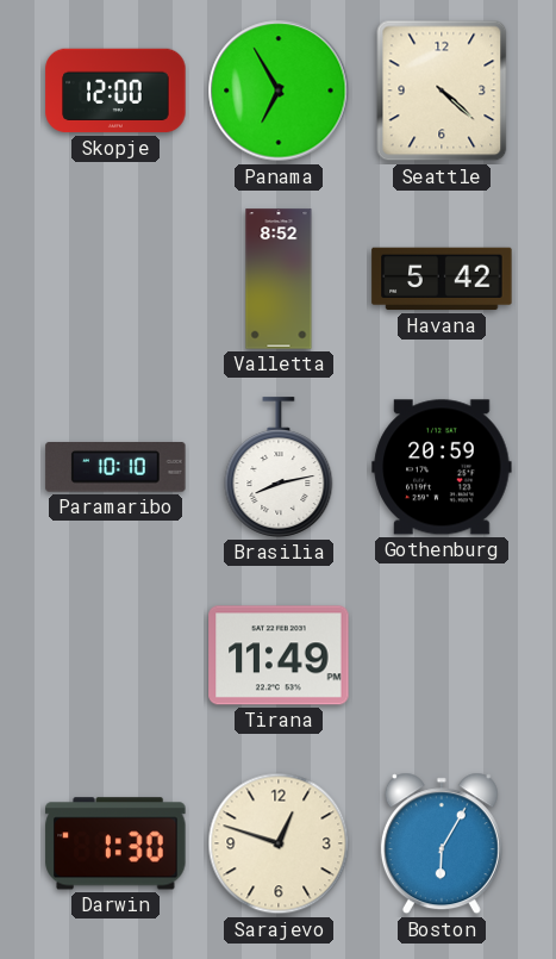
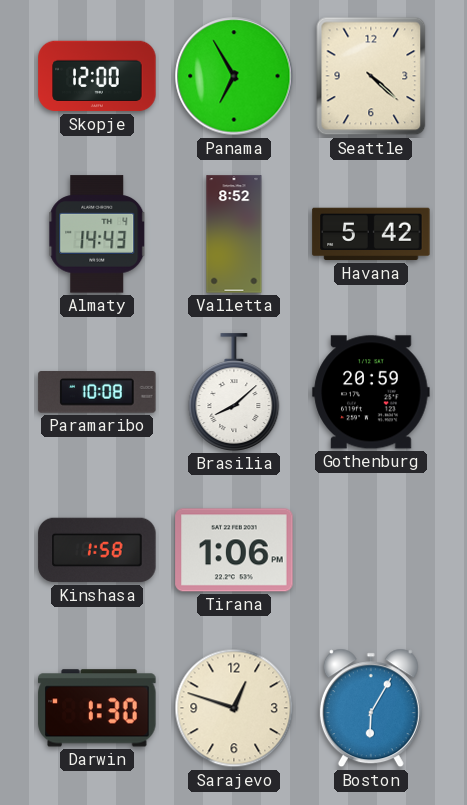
Almaty: none -> 14:43
Paramaribo: 10:10 -> 10:08
Brasilia: 8:13 -> 8:08
Kinshasa: none -> 1:58
Tirana: 11:49 -> 1:06
